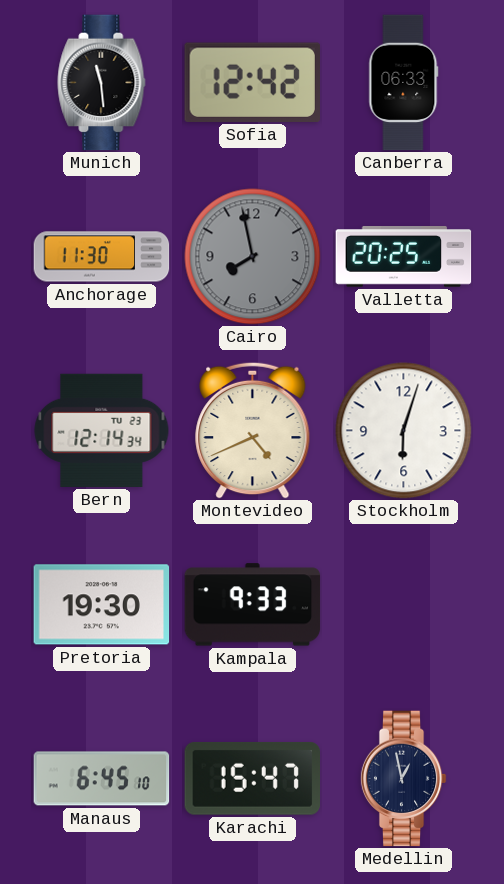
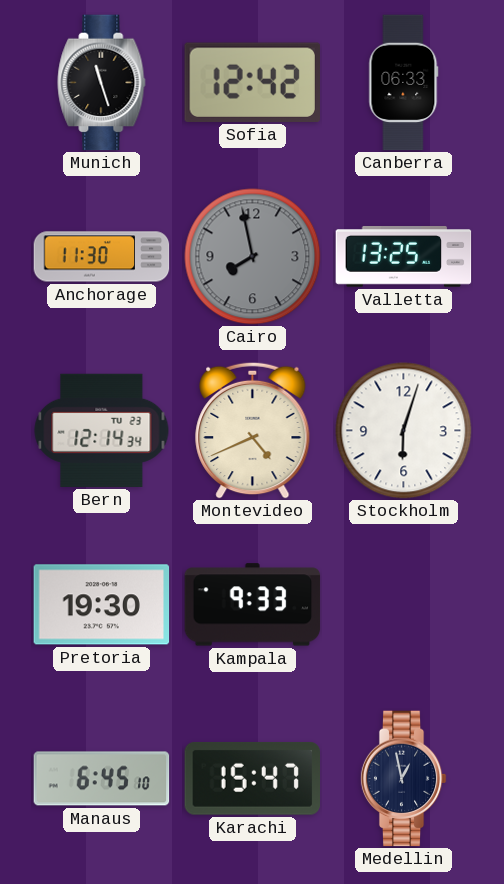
Munich: 11:29 -> 11:27
Valletta: 20:25 -> 13:25
